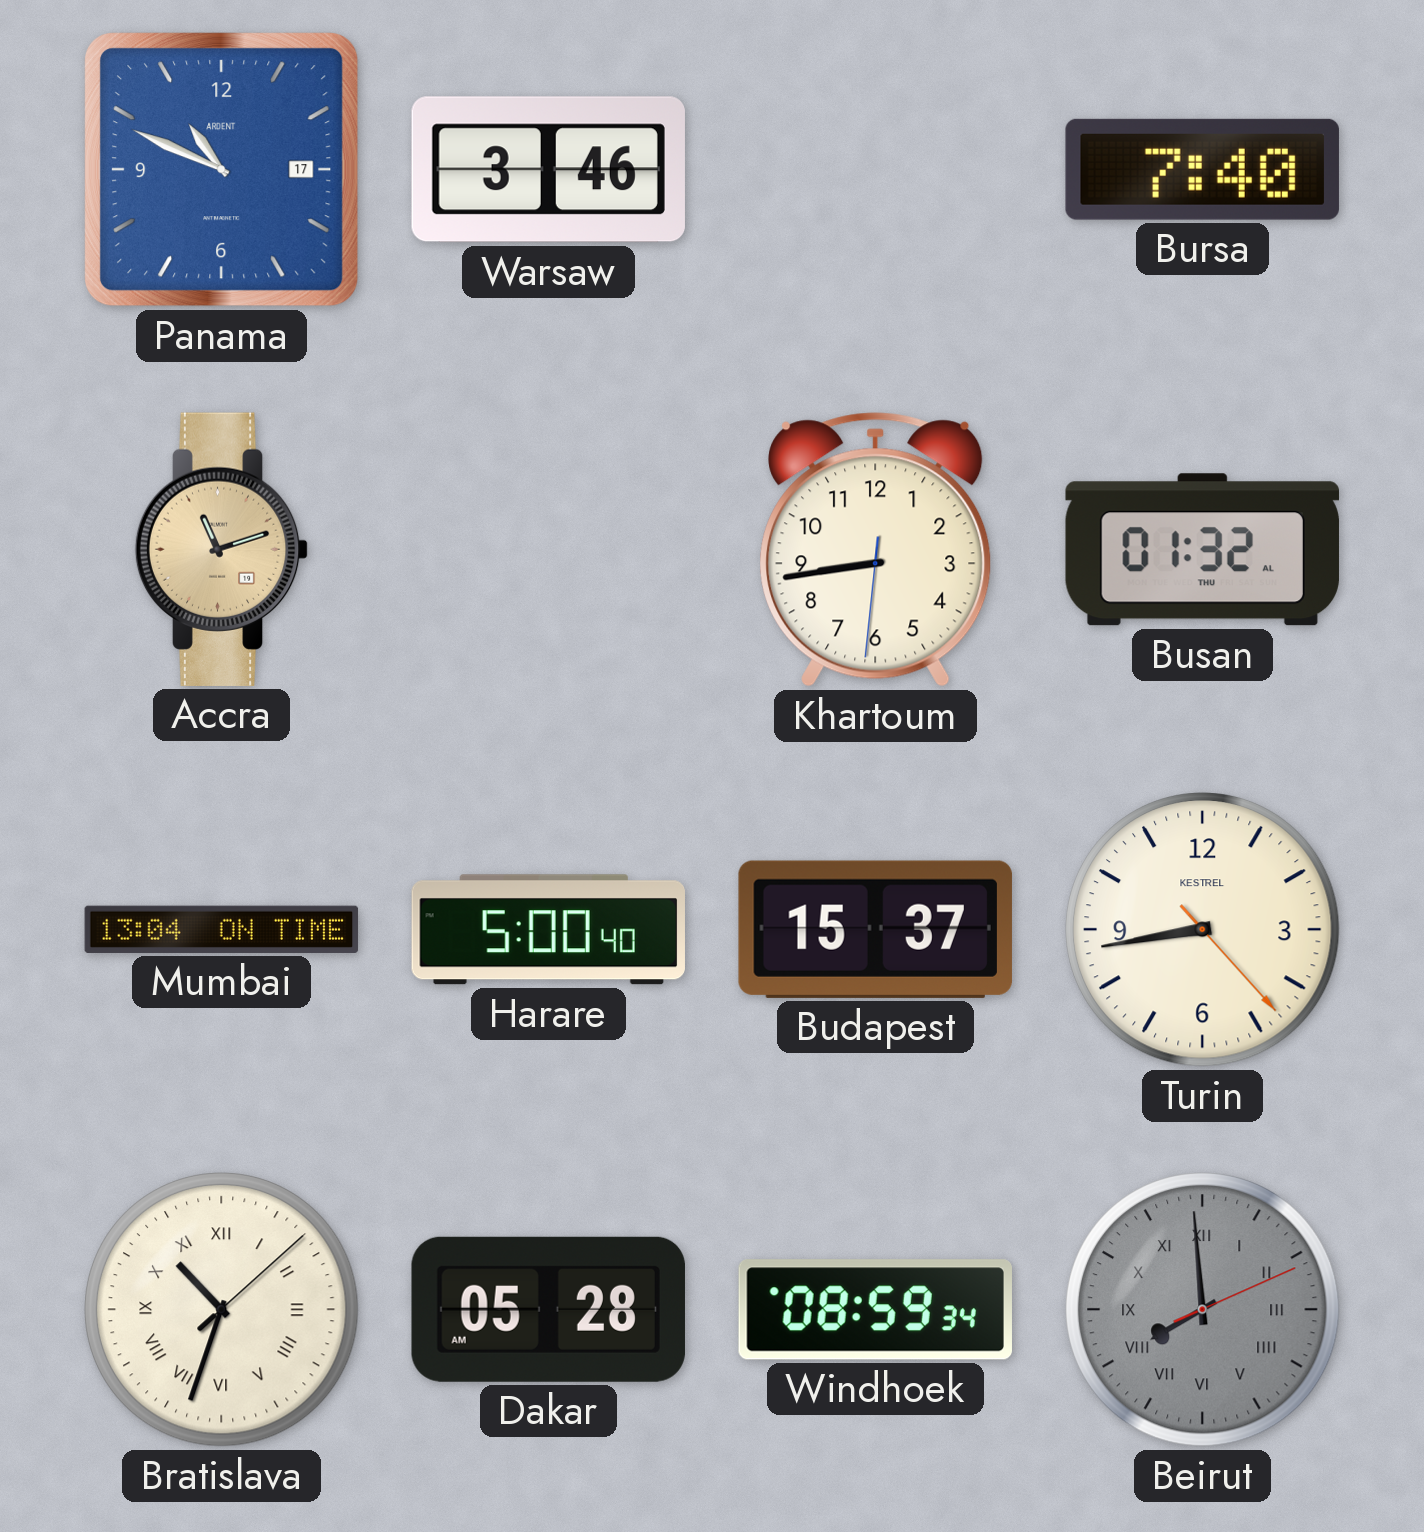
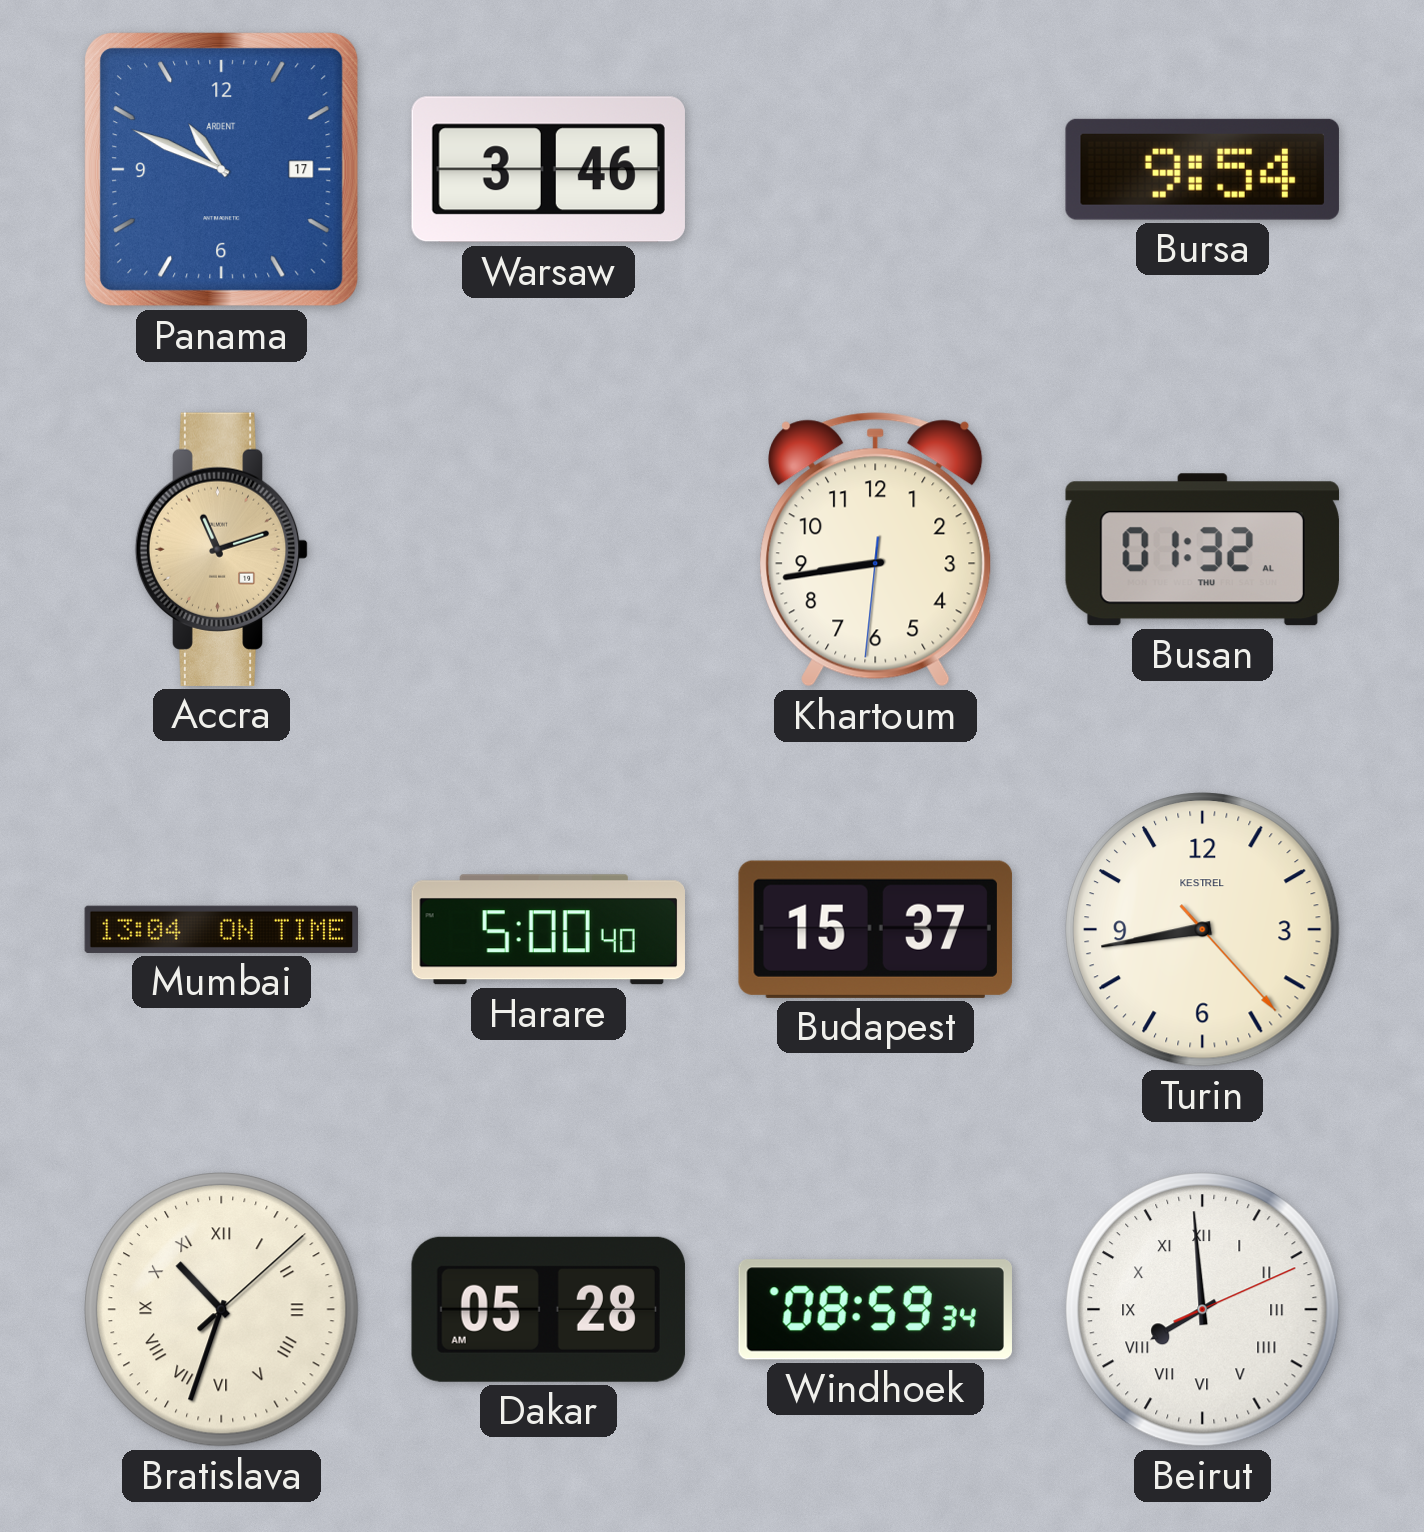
Bursa: 7:40 -> 9:54
Beirut dial: grey -> white
